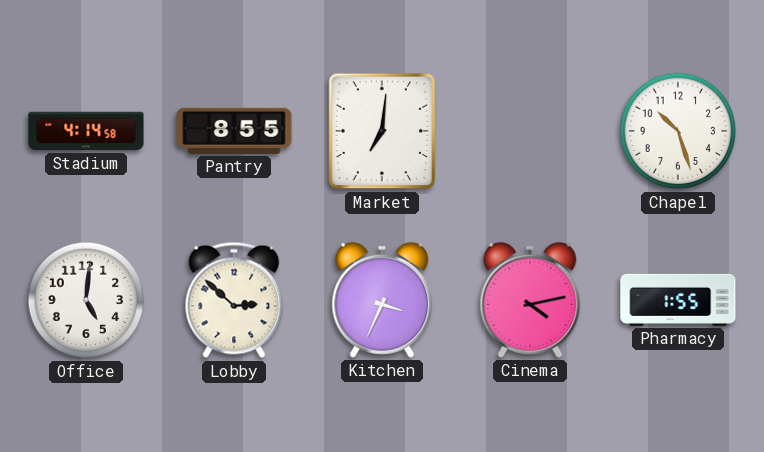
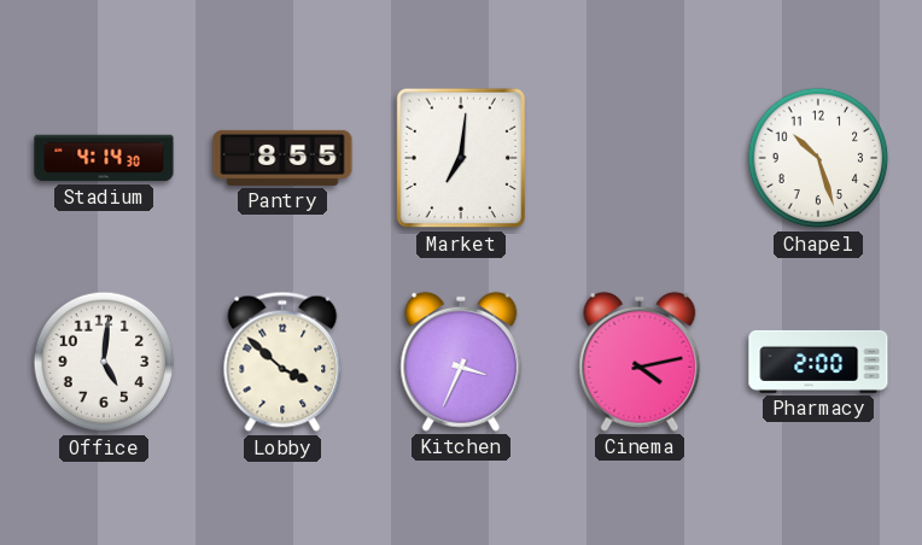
Stadium: 4:14:58 -> 4:14:30
Lobby: 2:52 -> 3:52
Pharmacy: 1:55 -> 2:00
